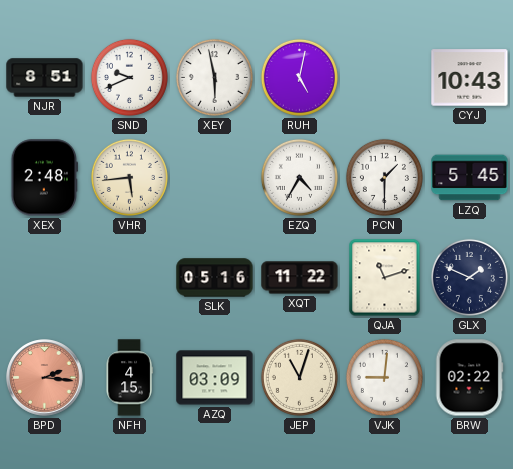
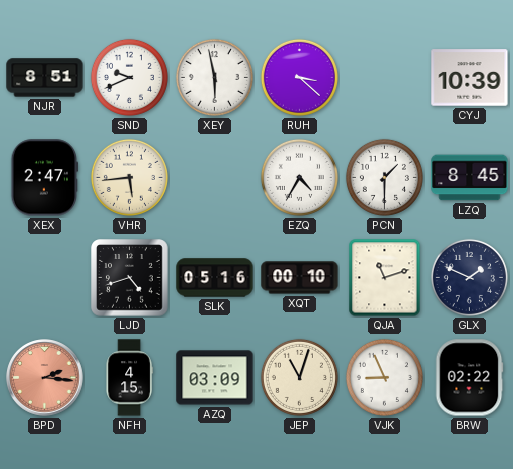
RUH: 5:02 -> 3:22
CYJ: 10:43 -> 10:39
XEX: 2:48 -> 2:47
LZQ: 5:45 -> 8:45
LJD: none -> 4:42
XQT: 11:22 -> 00:10
VJK: 9:01 -> 8:56
